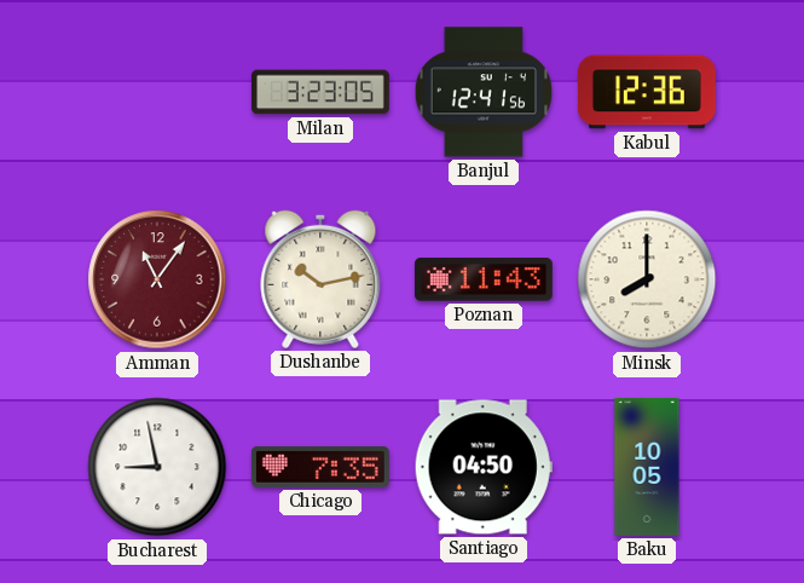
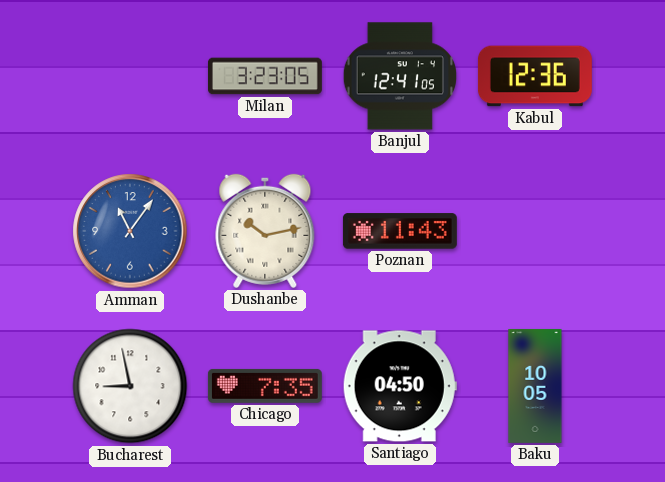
Banjul: 12:41:56 -> 12:41:05
Amman dial: burgundy -> blue
Minsk: 8:00 -> none
